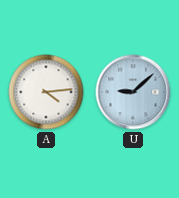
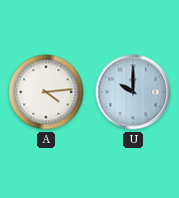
U: 9:08 -> 10:00
